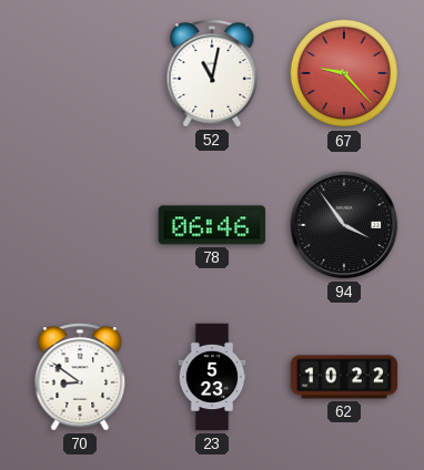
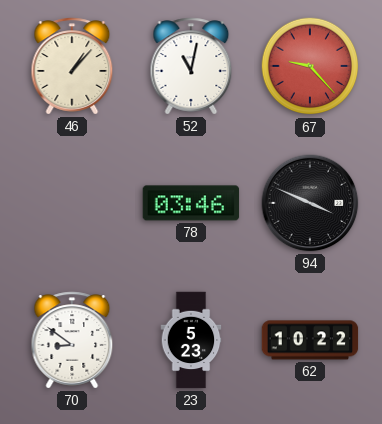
46: none -> 1:07
78: 06:46 -> 03:46
94: 3:54 -> 3:49
